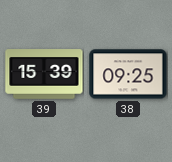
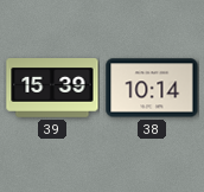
38: 09:25 -> 10:14
